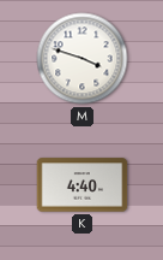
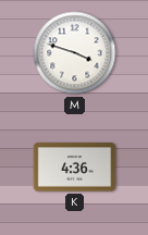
K: 4:40 -> 4:36
